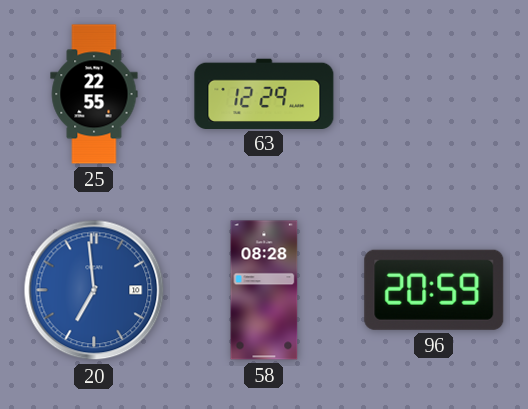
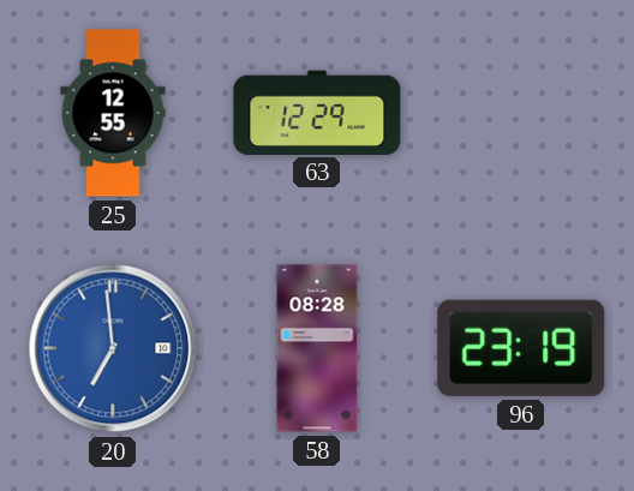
25: 22:55 -> 12:55
96: 20:59 -> 23:19
